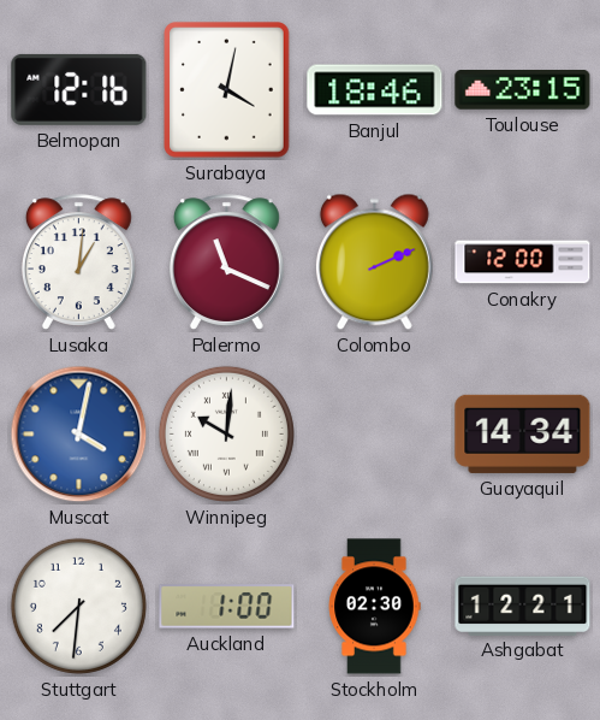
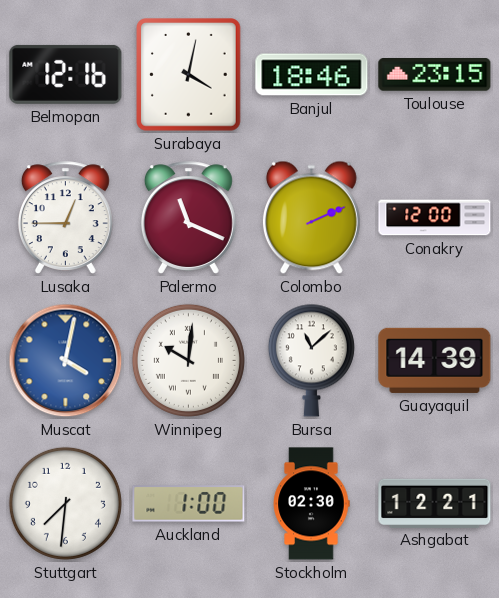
Lusaka: 1:01 -> 12:45
Bursa: none -> 11:08
Guayaquil: 14:34 -> 14:39
